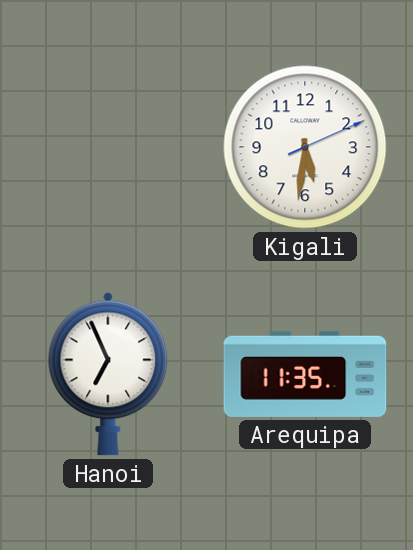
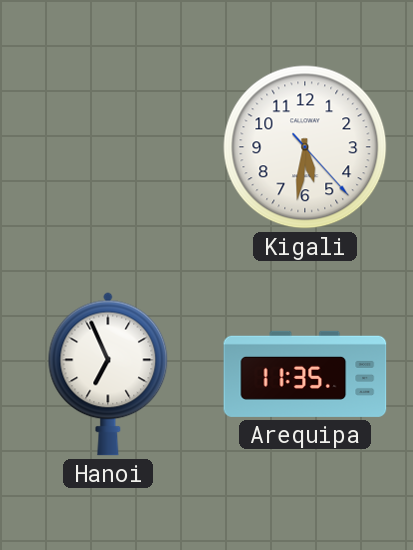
Kigali: 5:31:11 -> 5:31:23
